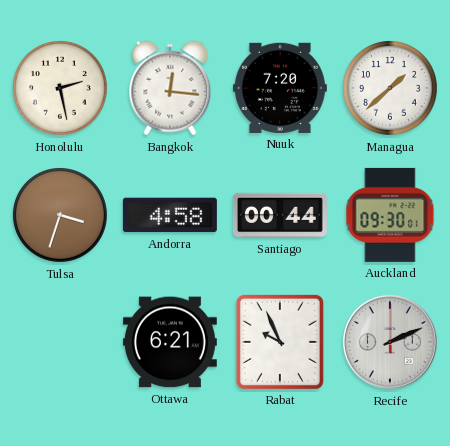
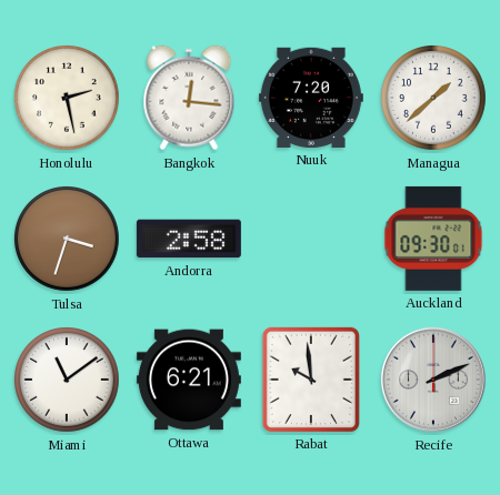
Andorra: 4:58 -> 2:58
Santiago: 00:44 -> none
Miami: none -> 11:09
Rabat: 9:56 -> 9:59
